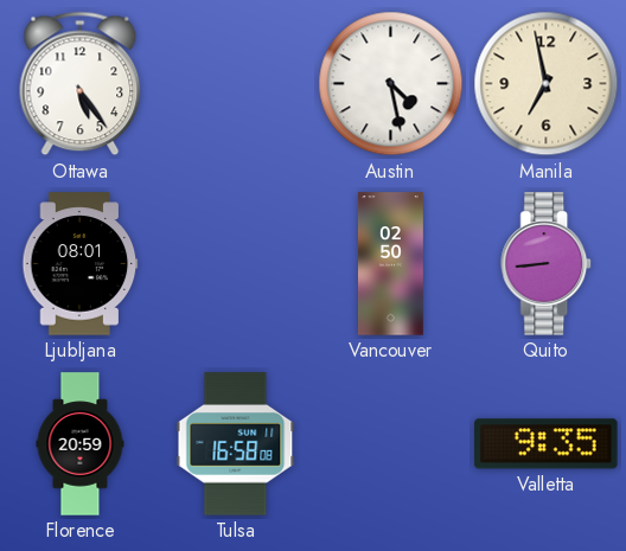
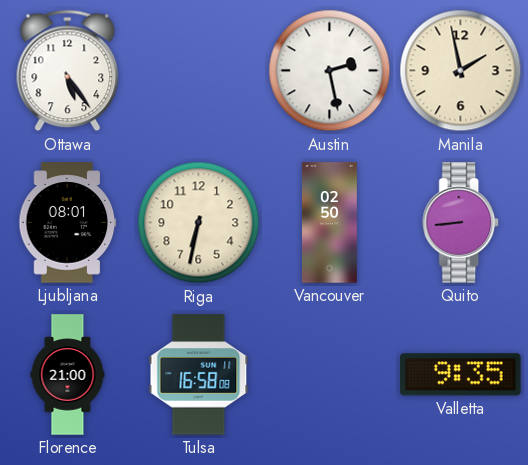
Austin: 4:28 -> 2:28
Manila: 6:58 -> 1:58
Riga: none -> 6:32
Florence: 20:59 -> 21:00
